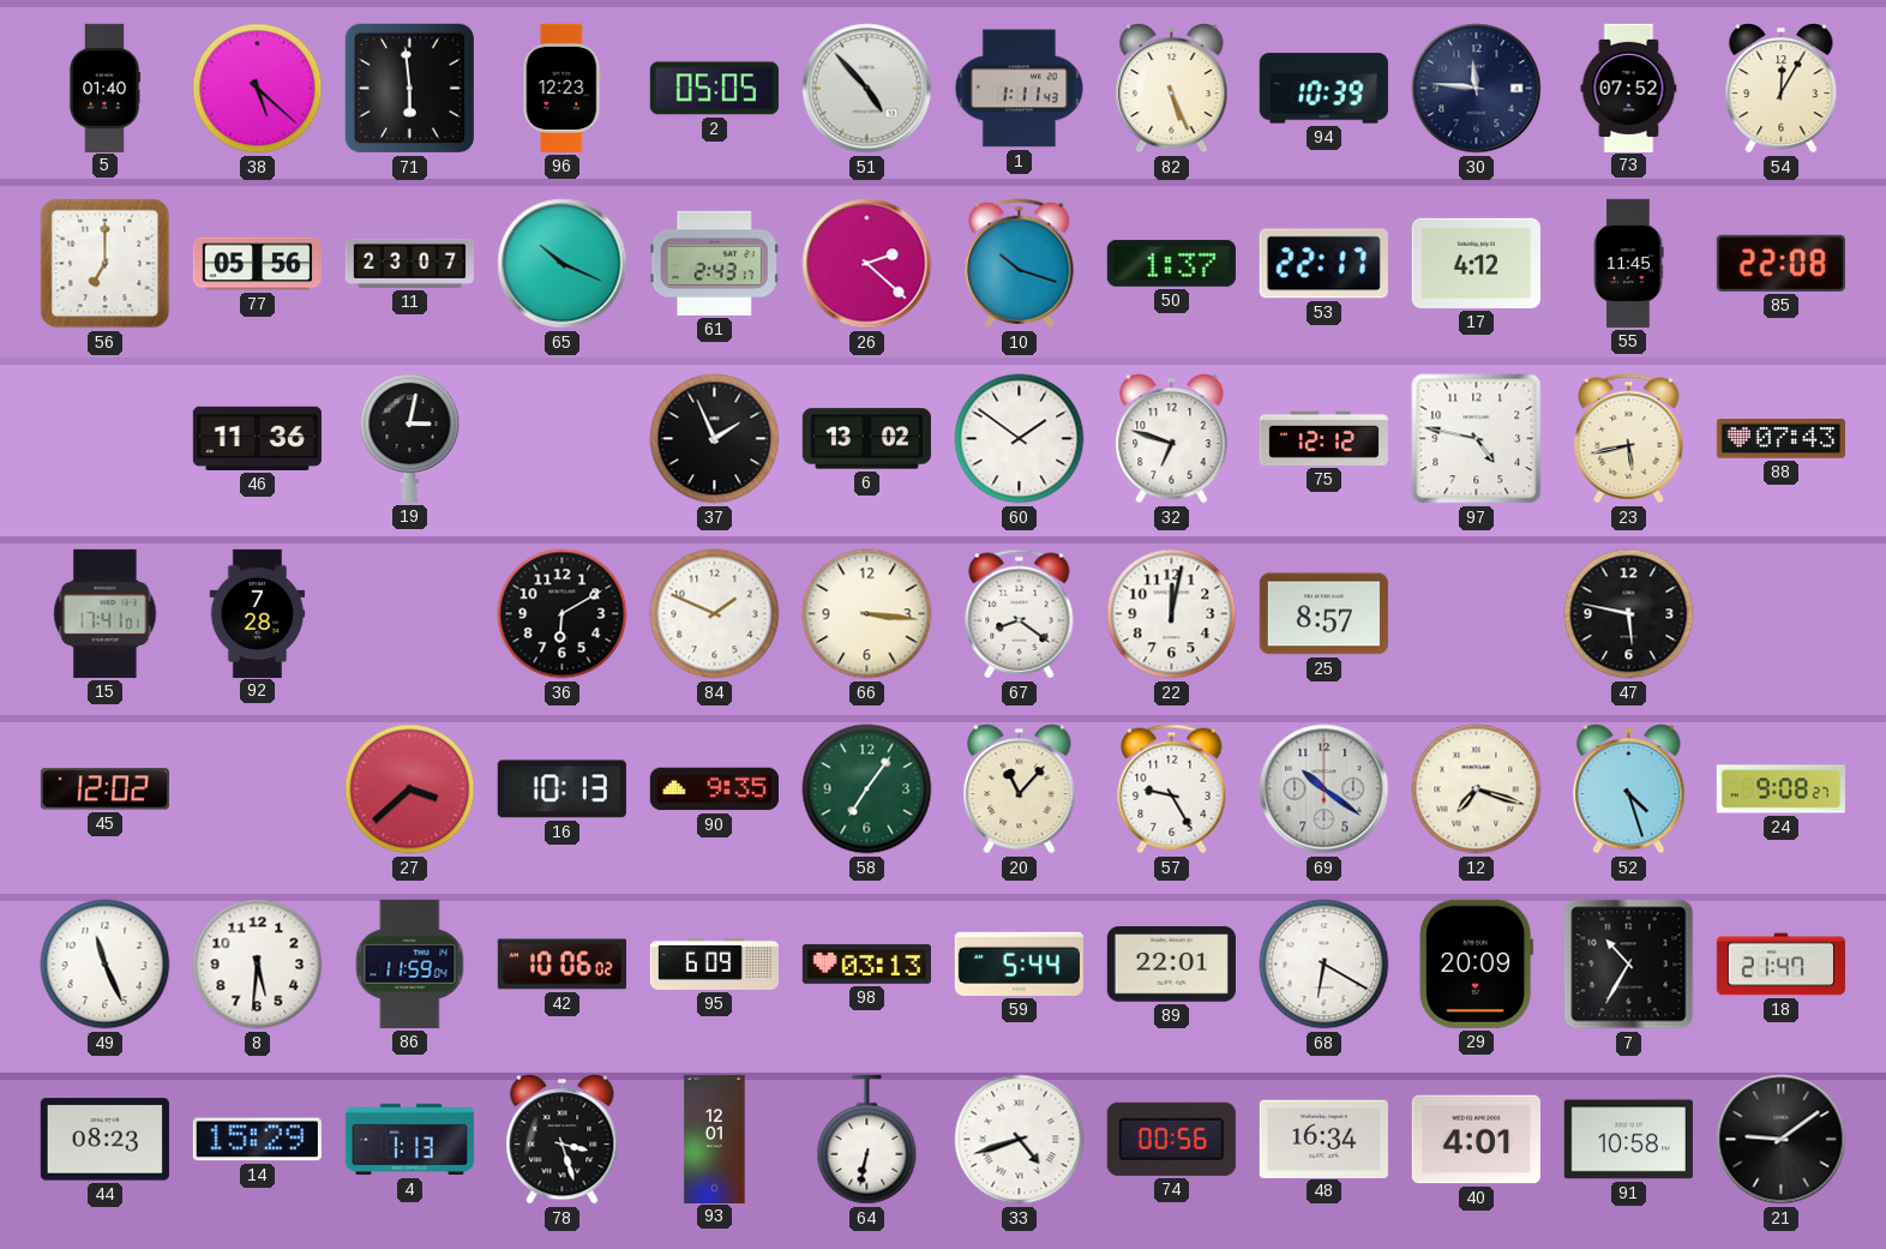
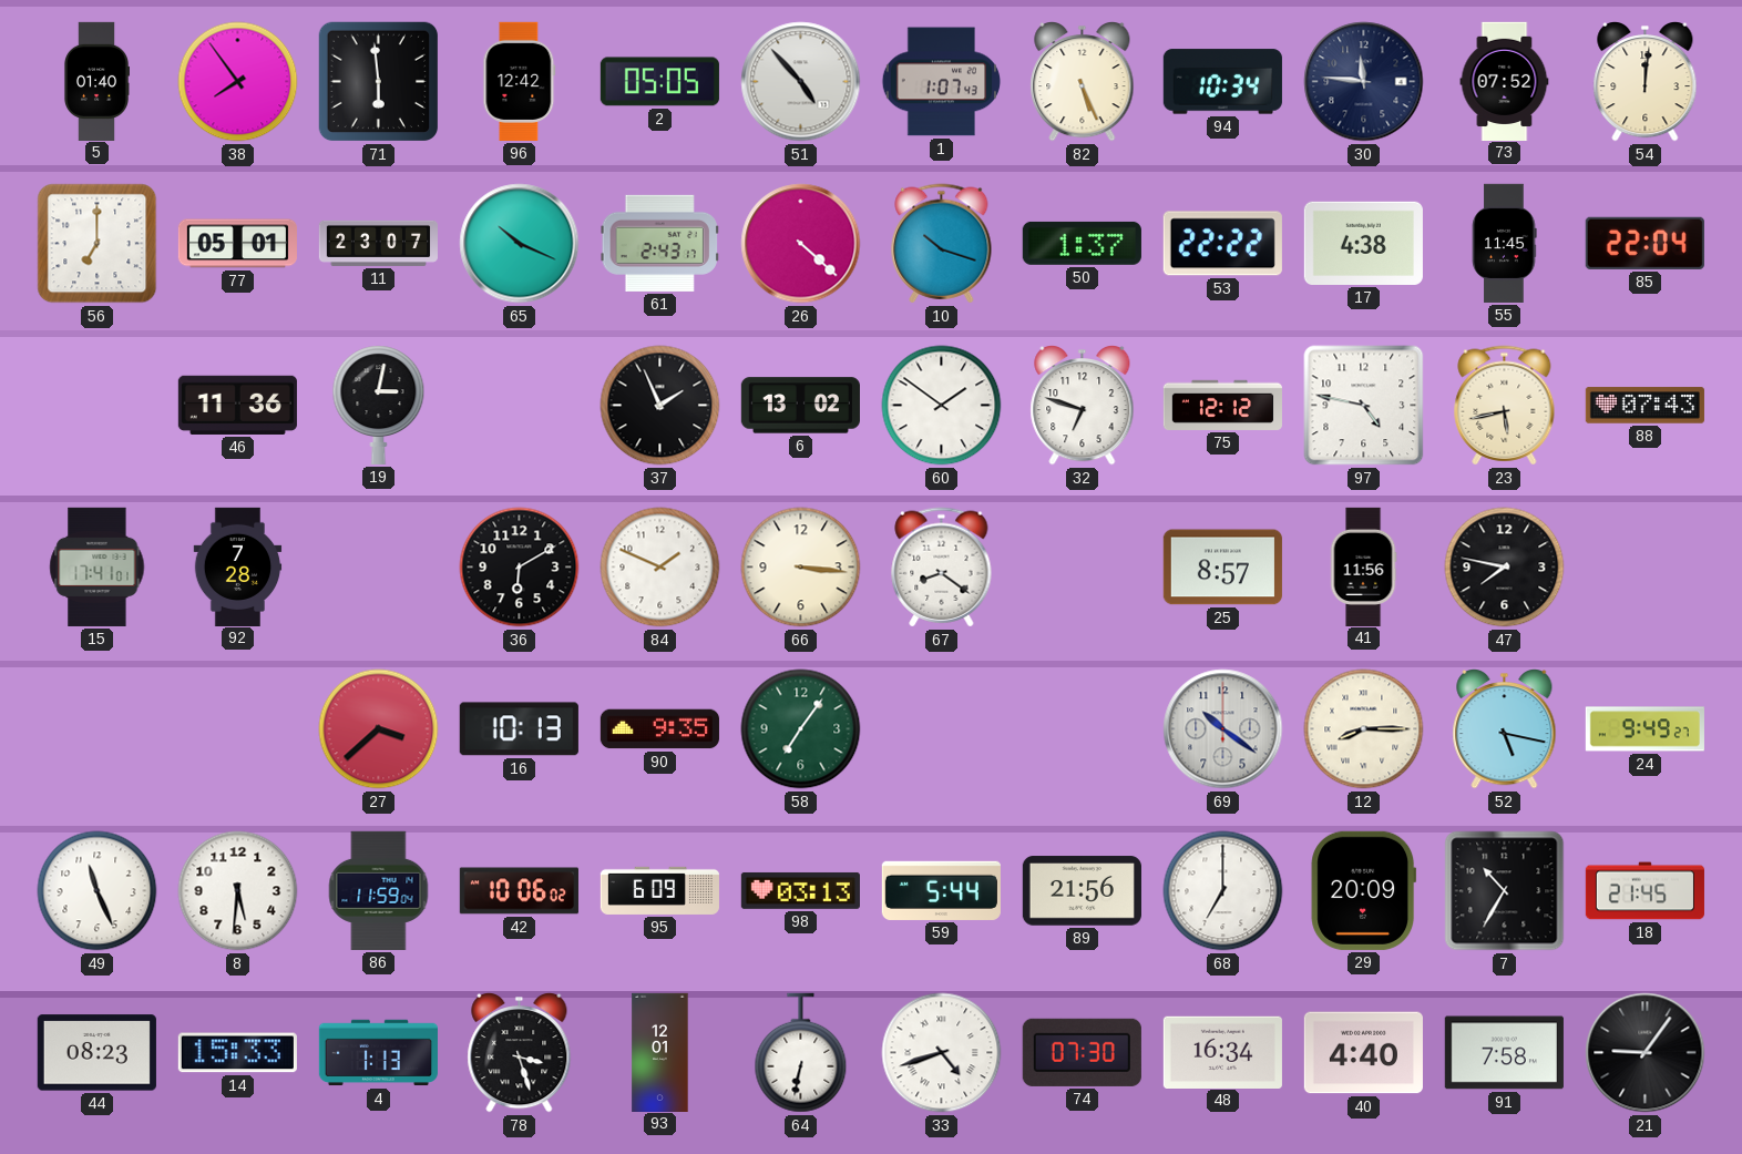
38: 5:22 -> 7:54
96: 12:23 -> 12:42
1: 1:11 -> 1:07
94: 10:39 -> 10:34
54: 12:05 -> 12:01
77: 05:56 -> 05:01
26: 2:22 -> 4:22
53: 22:17 -> 22:22
17: 4:12 -> 4:38
85: 22:08 -> 22:04
22: 12:02 -> none
41: none -> 11:56
47: 5:47 -> 7:47
45: 12:02 -> none
20: 11:07 -> none
57: 9:25 -> none
12: 7:18 -> 8:15
52: 4:27 -> 5:17
24: 9:08 -> 9:49
89: 22:01 -> 21:56
68: 6:20 -> 7:00
18: 21:47 -> 21:45
14: 15:29 -> 15:33
74: 00:56 -> 07:30
40: 4:01 -> 4:40
91: 10:58 -> 7:58
21: 9:09 -> 9:06
